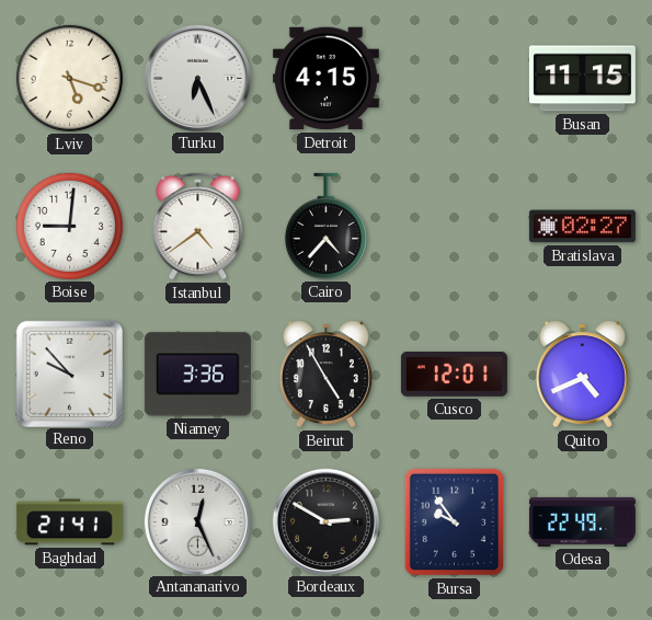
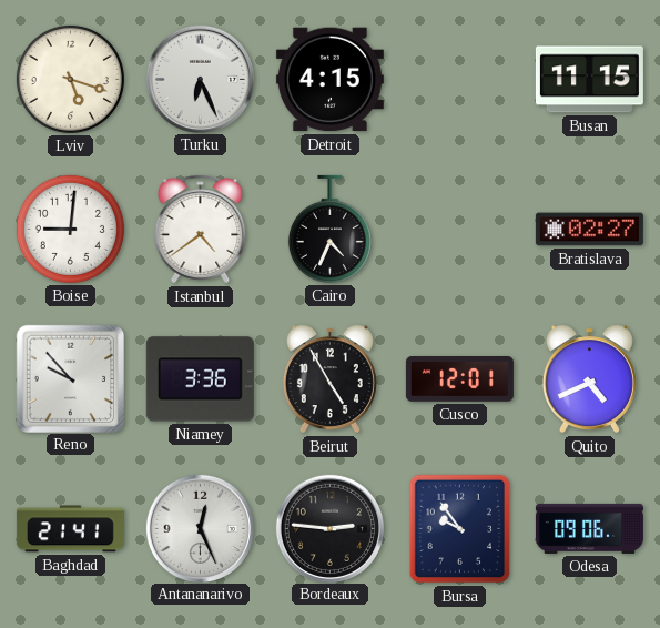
Cairo: 4:37 -> 4:34
Bordeaux: 2:50 -> 2:46
Odesa: 22:49 -> 09:06
